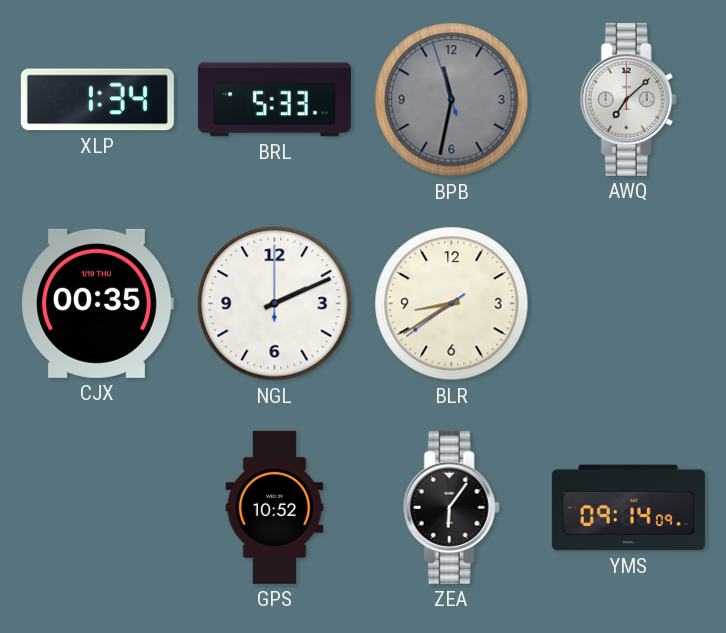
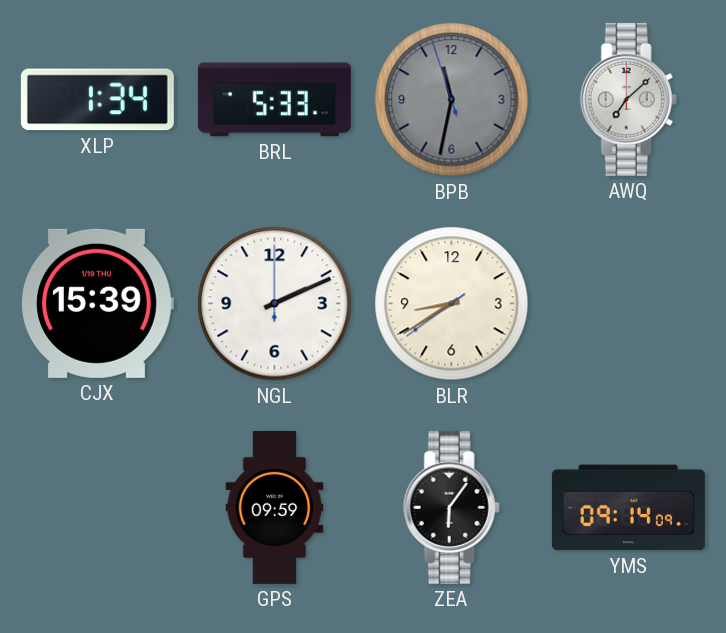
CJX: 00:35 -> 15:39
GPS: 10:52 -> 09:59
